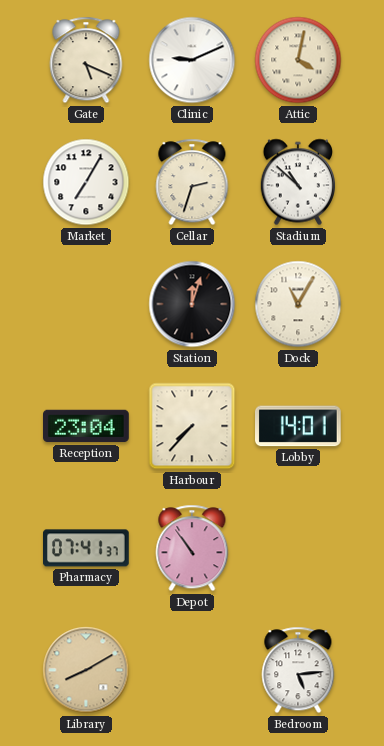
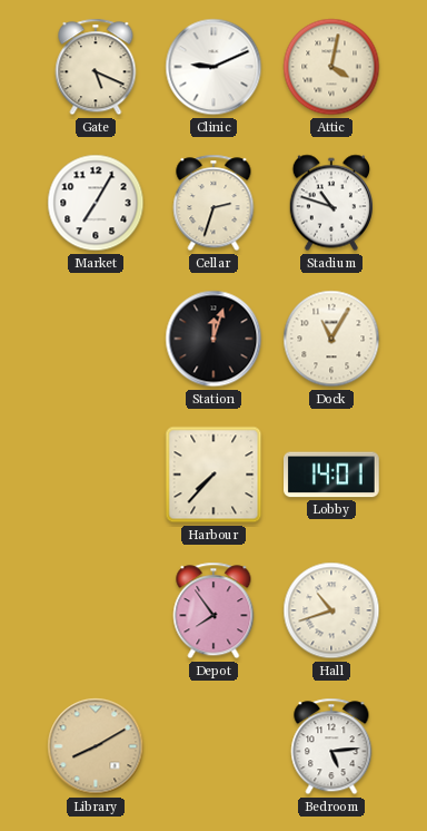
Stadium: 10:52 -> 10:48
Reception: 23:04 -> none
Pharmacy: 07:41 -> none
Depot: 10:54 -> 7:54
Hall: none -> 10:42
